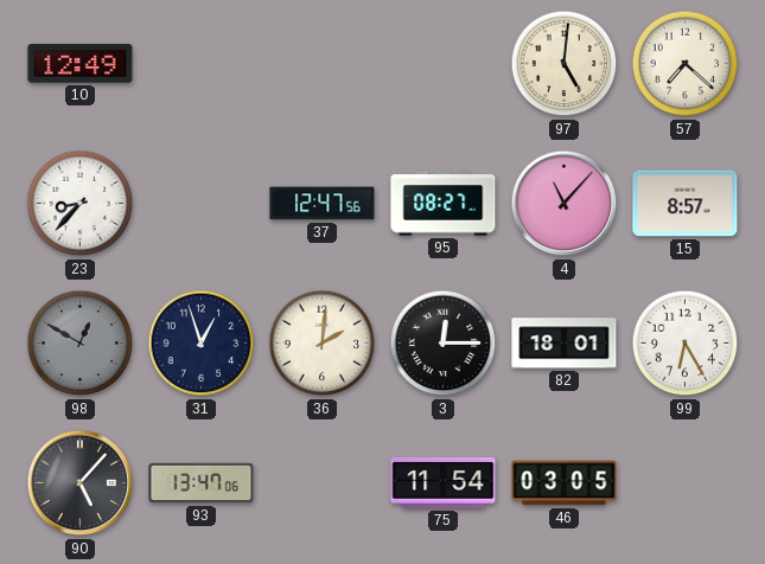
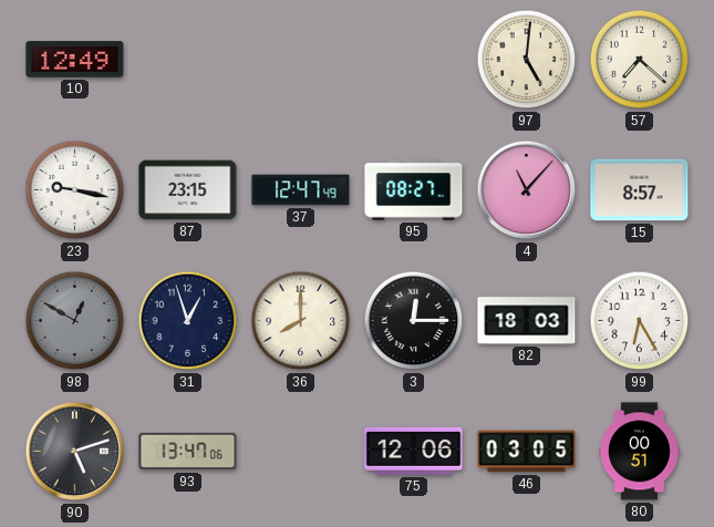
23: 8:37 -> 9:17
87: none -> 23:15
37: 12:47:56 -> 12:47:49
36: 2:01 -> 8:00
82: 18:01 -> 18:03
90: 5:07 -> 5:12
75: 11:54 -> 12:06
80: none -> 00:51
